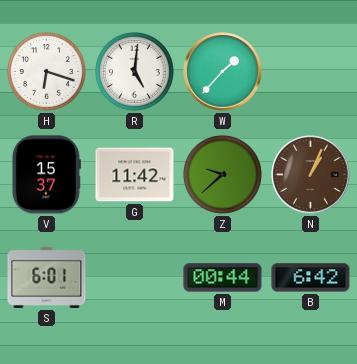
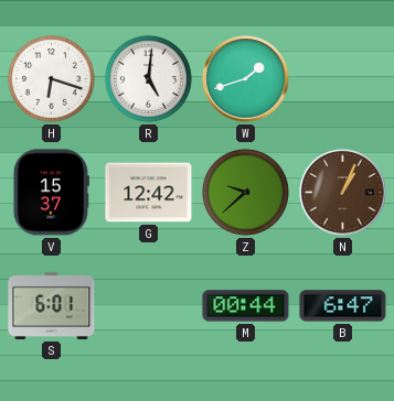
W: 1:37 -> 1:42
G: 11:42 -> 12:42
B: 6:42 -> 6:47
